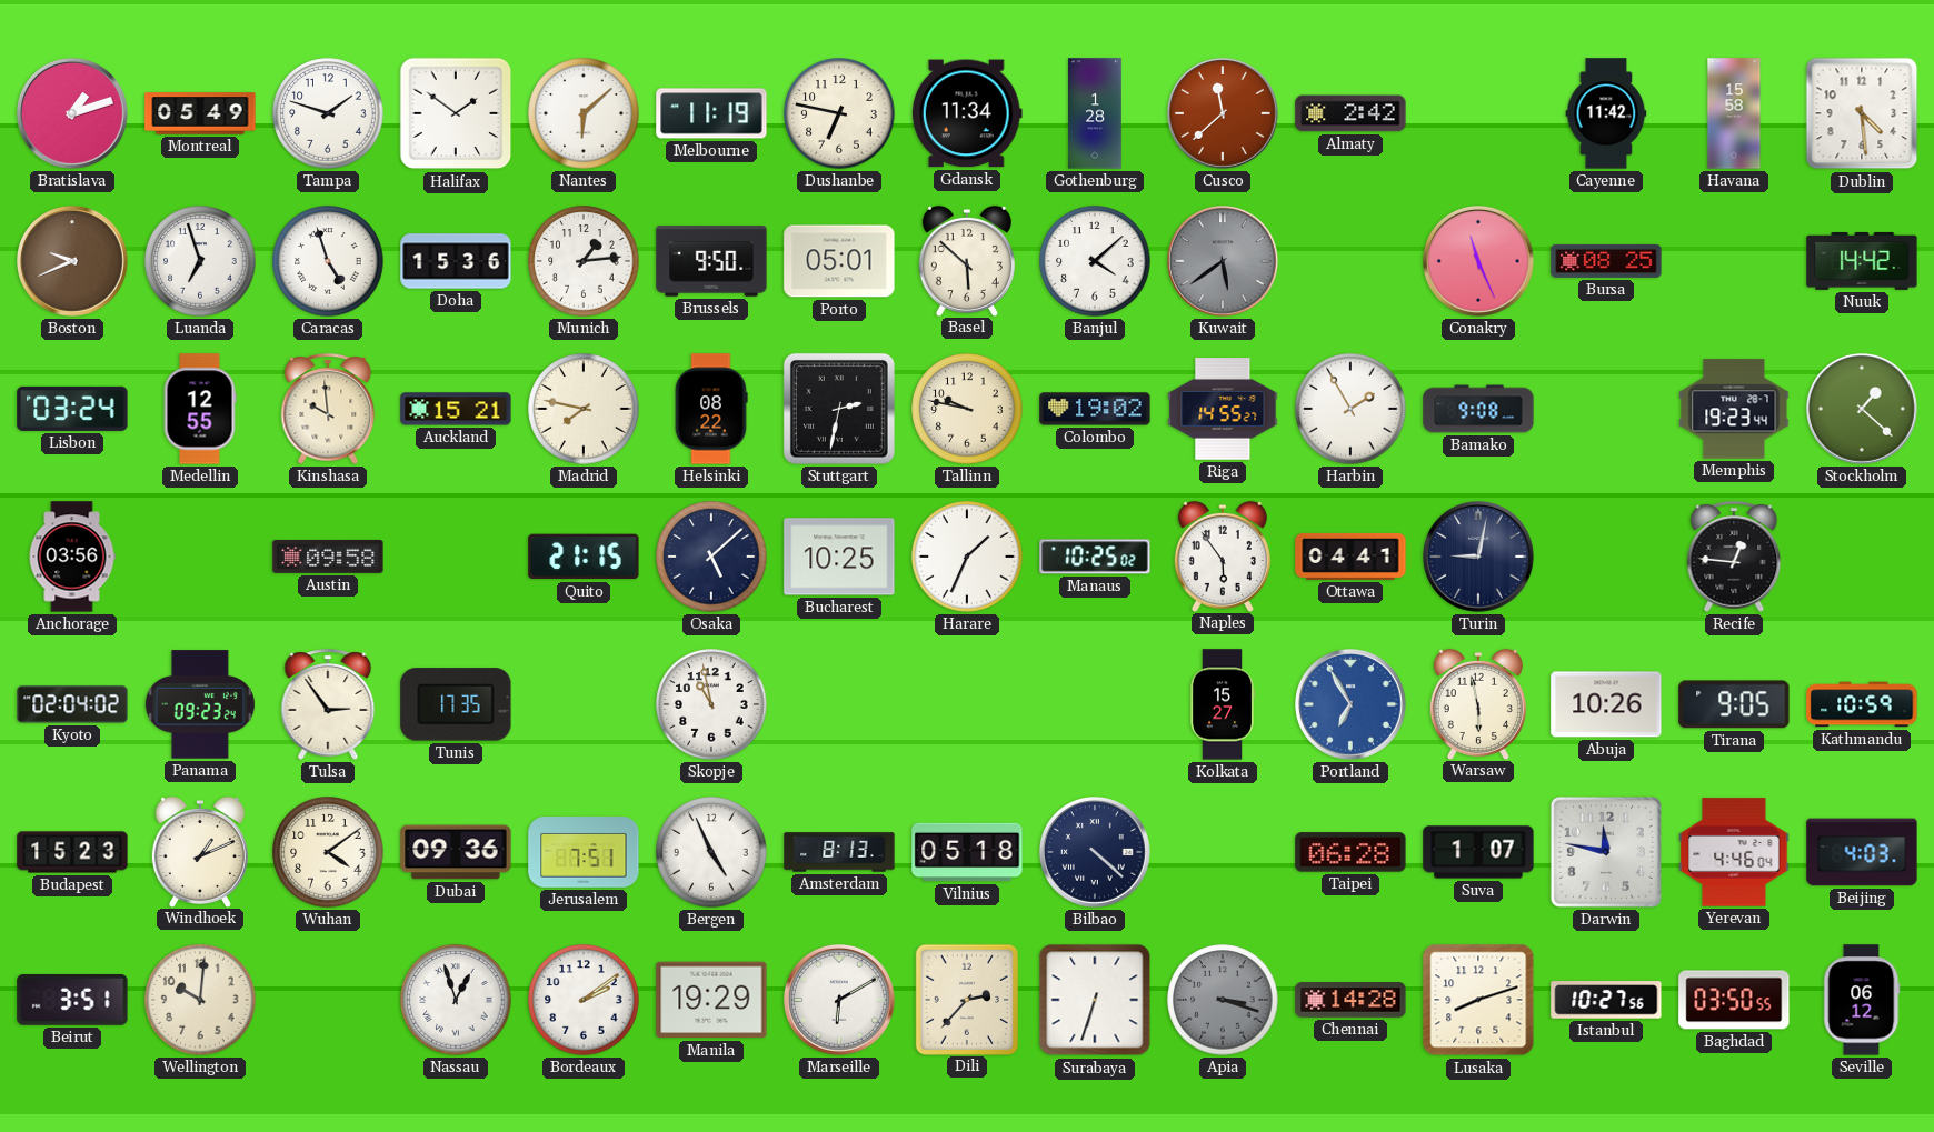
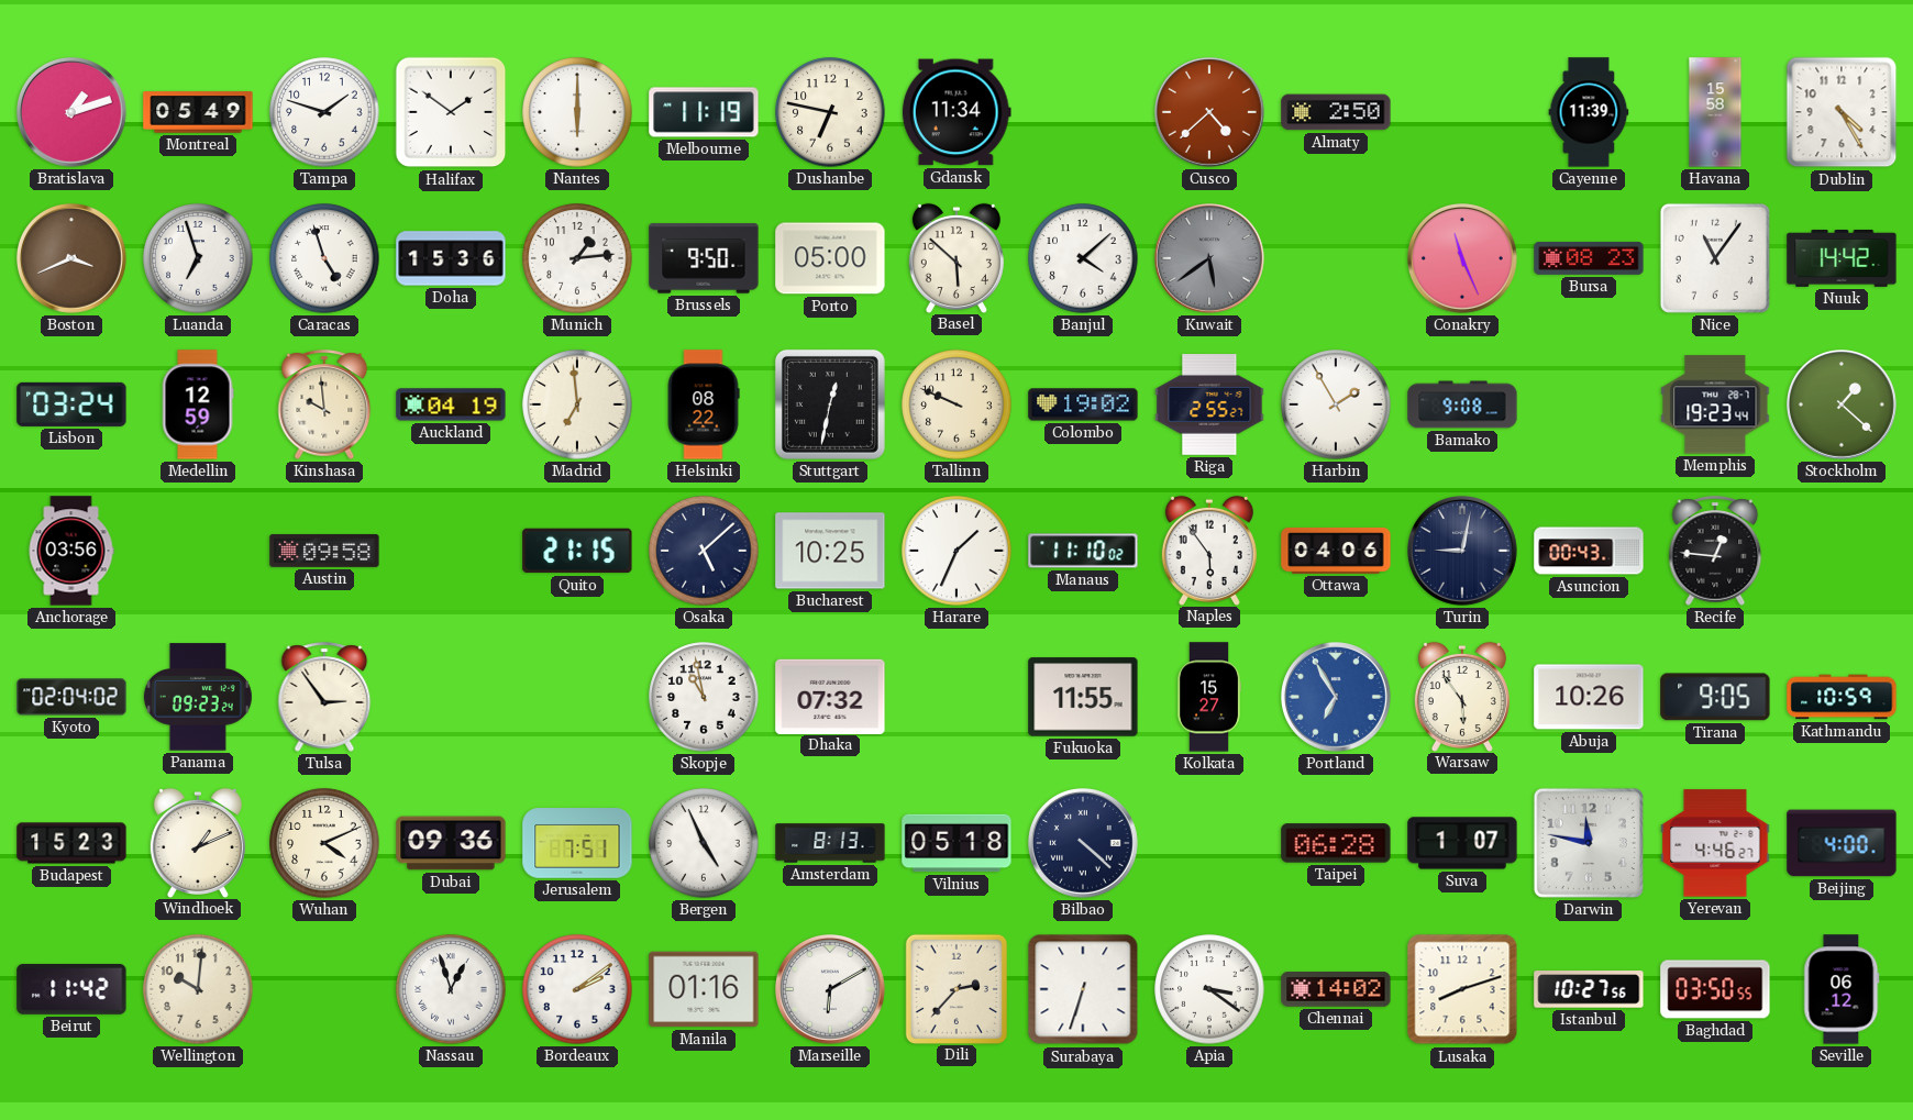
Nantes: 6:08 -> 6:00
Gothenburg: 1:28 -> none
Cusco: 11:38 -> 4:38
Almaty: 2:42 -> 2:50
Cayenne: 11:42 -> 11:39
Dublin: 4:29 -> 4:25
Boston: 9:41 -> 3:41
Porto: 05:01 -> 05:00
Bursa: 08:25 -> 08:23
Nice: none -> 11:06
Medellin: 12:55 -> 12:59
Auckland: 15:21 -> 04:19
Madrid: 7:47 -> 6:59
Stuttgart: 2:32 -> 12:32
Tallinn: 9:47 -> 9:49
Riga: 14:55 -> 2:55
Manaus: 10:25 -> 11:10
Ottawa: 04:41 -> 04:06
Asuncion: none -> 00:43
Tunis: 17:35 -> none
Dhaka: none -> 07:32
Fukuoka: none -> 11:55
Warsaw: 5:58 -> 5:54
Wuhan: 4:09 -> 4:11
Yerevan: 4:46:04 -> 4:46:27
Beijing: 4:03 -> 4:00
Beirut: 3:51 -> 11:42
Manila: 19:29 -> 01:16
Apia: 3:18 -> 3:21
Apia dial: grey -> white
Chennai: 14:28 -> 14:02
